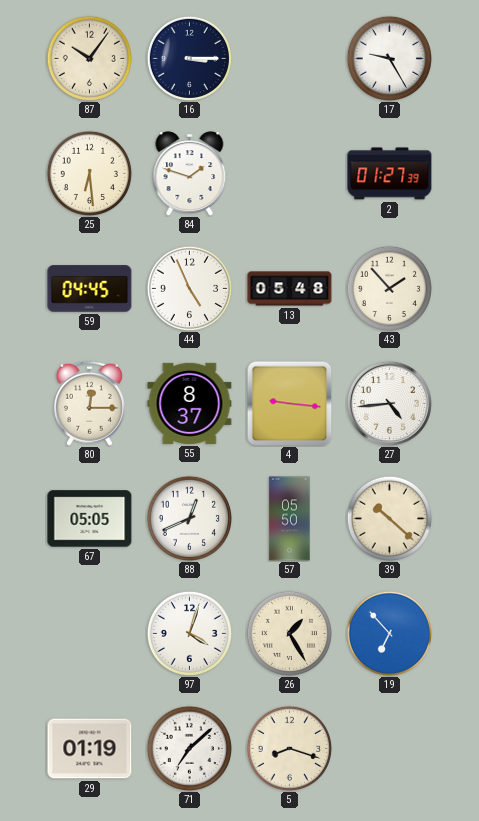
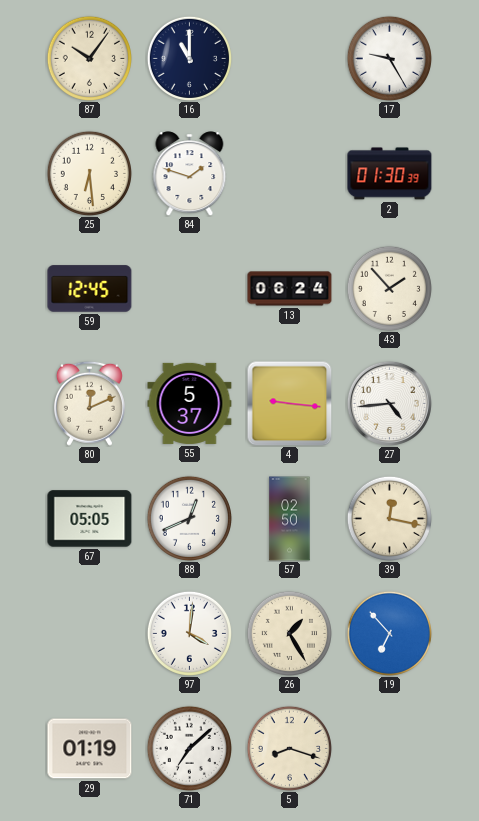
16: 3:15 -> 11:00
2: 01:27 -> 01:30
59: 04:45 -> 12:45
44: 4:56 -> none
13: 05:48 -> 06:24
80: 12:15 -> 12:11
55: 8:37 -> 5:37
57: 05:50 -> 02:50
39: 10:22 -> 12:17
97: 4:03 -> 4:01
